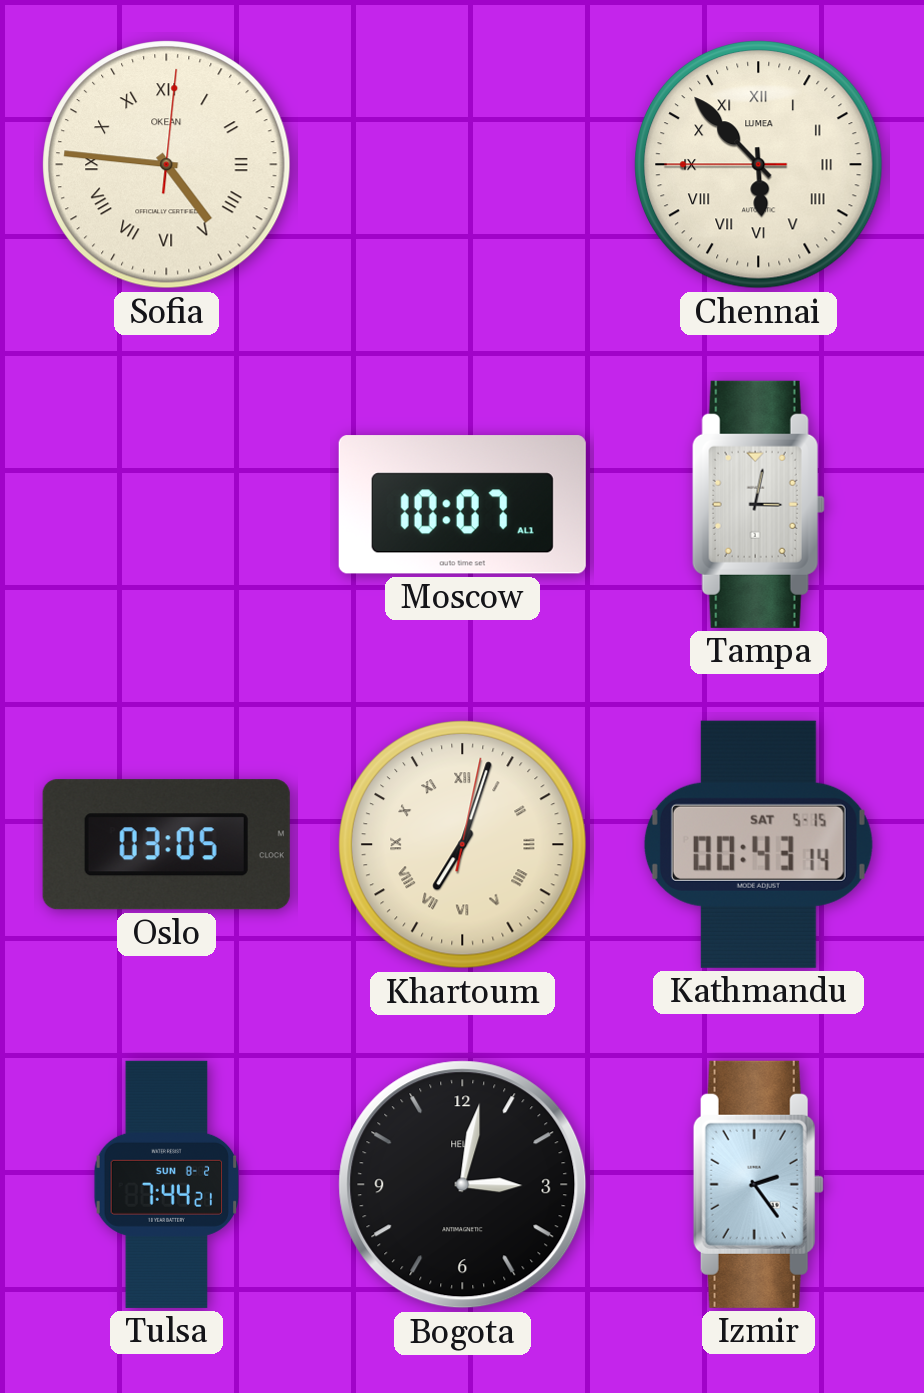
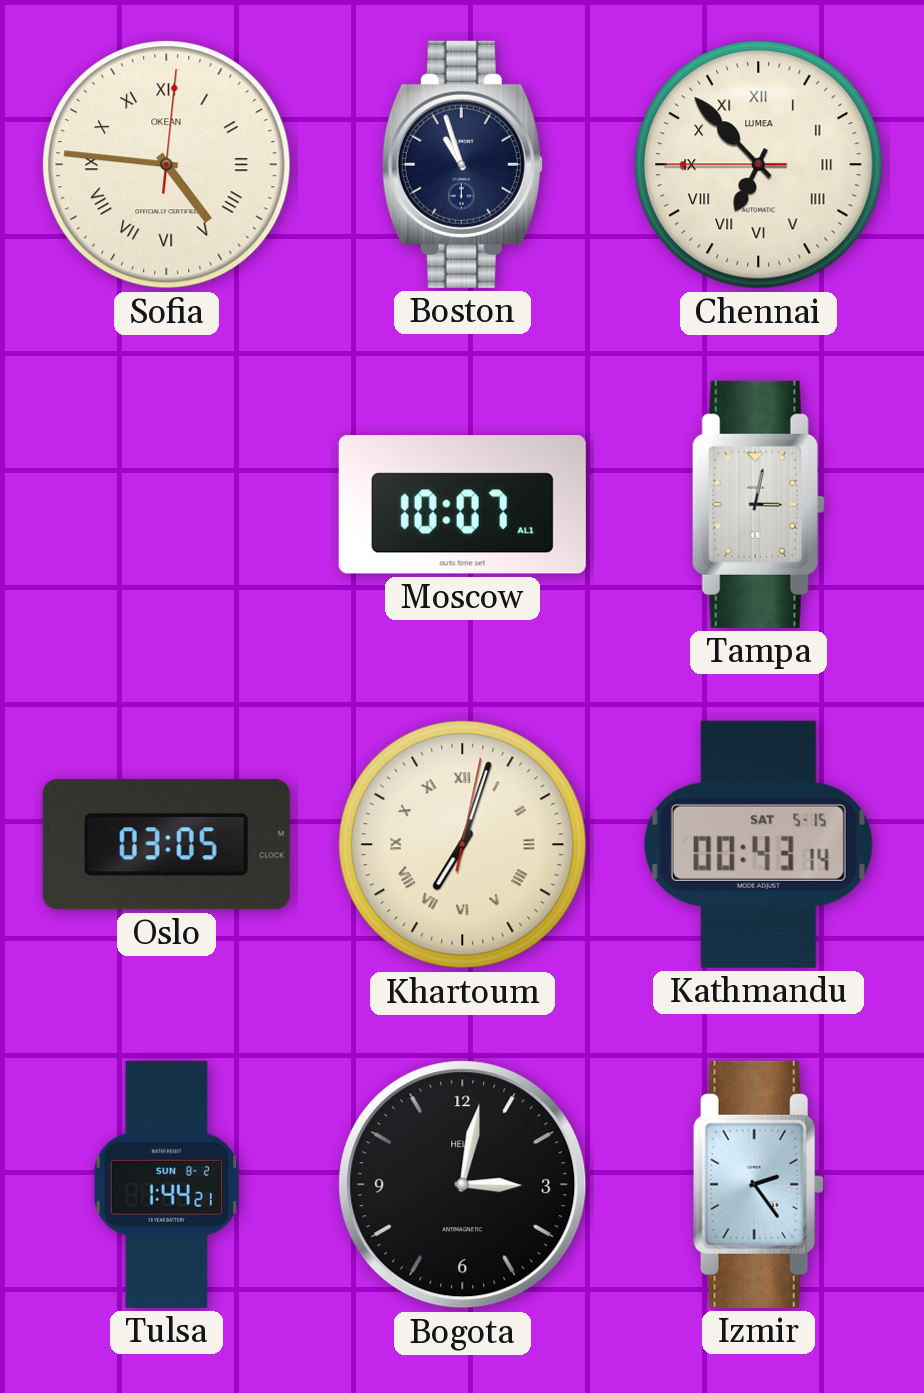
Boston: none -> 10:57
Chennai: 5:52 -> 6:52
Tulsa: 7:44 -> 1:44
